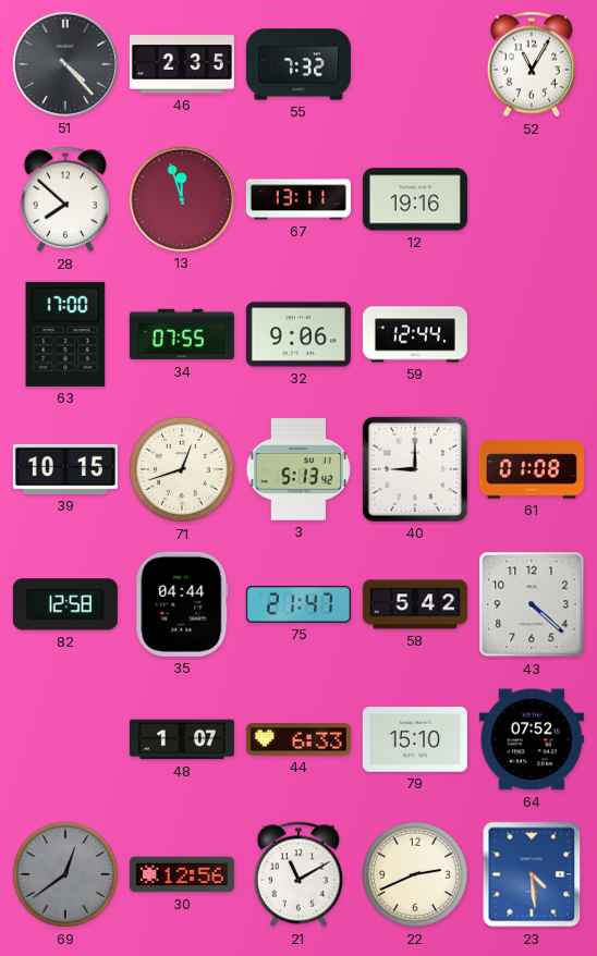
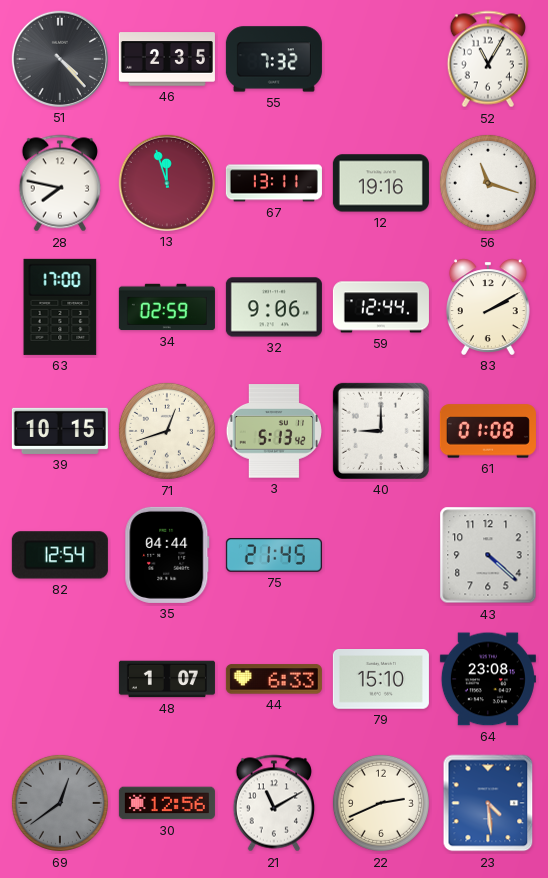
28: 7:52 -> 7:47
56: none -> 11:18
34: 07:55 -> 02:59
83: none -> 2:10
82: 12:58 -> 12:54
75: 21:47 -> 21:45
58: 5:42 -> none
64: 07:52 -> 23:08
